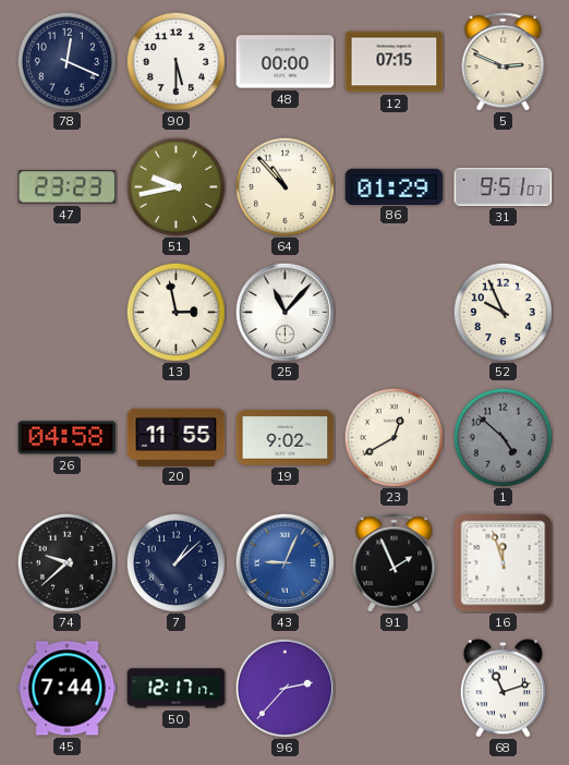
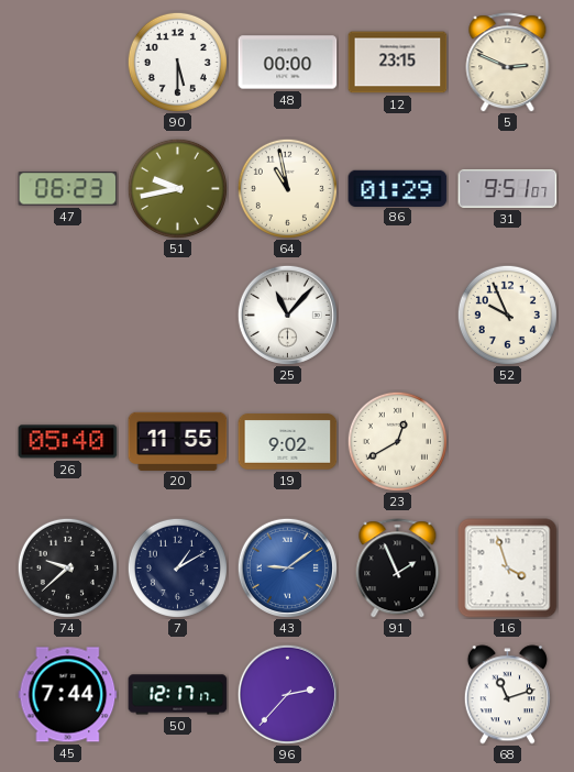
78: 12:19 -> none
12: 07:15 -> 23:15
47: 23:23 -> 06:23
64: 10:53 -> 10:58
13: 2:58 -> none
26: 04:58 -> 05:40
1: 4:52 -> none
7: 1:08 -> 1:10
43: 9:04 -> 9:09
16: 11:57 -> 3:57
